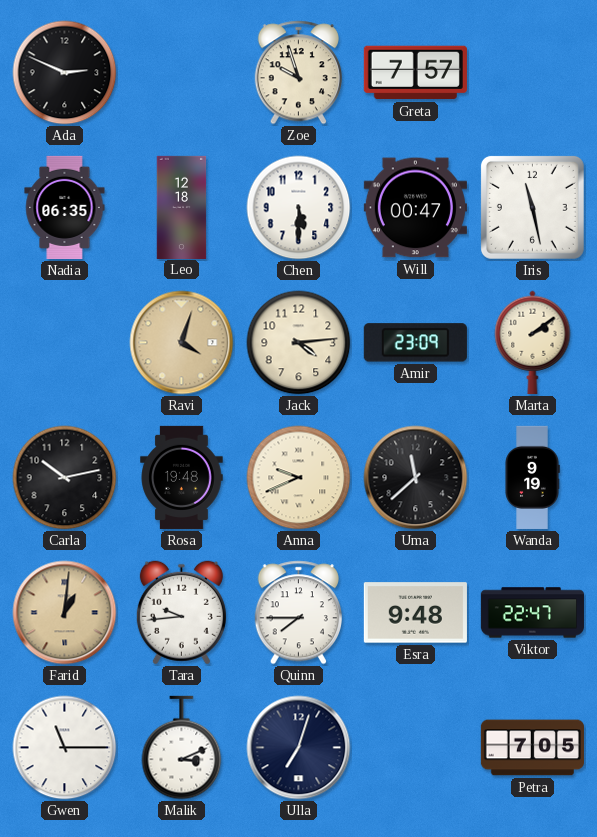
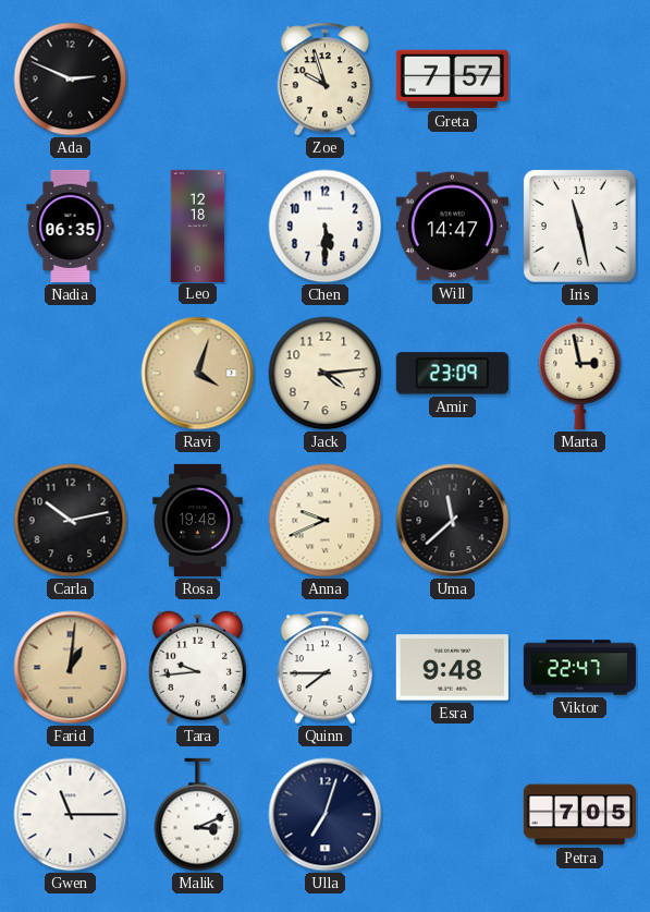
Will: 00:47 -> 14:47
Marta: 2:09 -> 2:58
Wanda: 9:19 -> none
